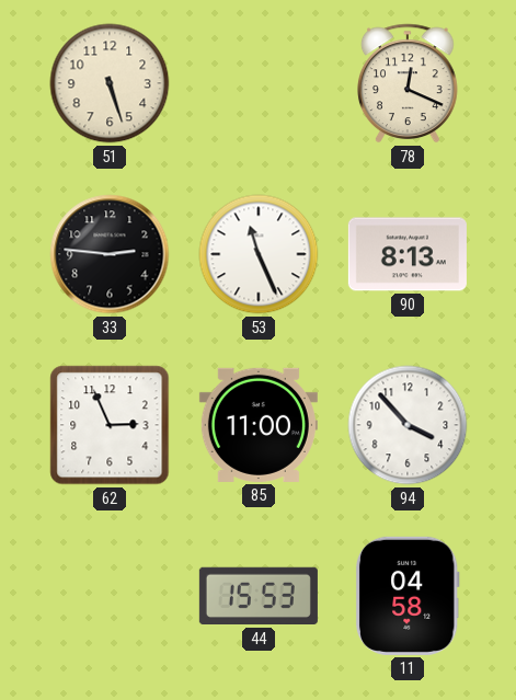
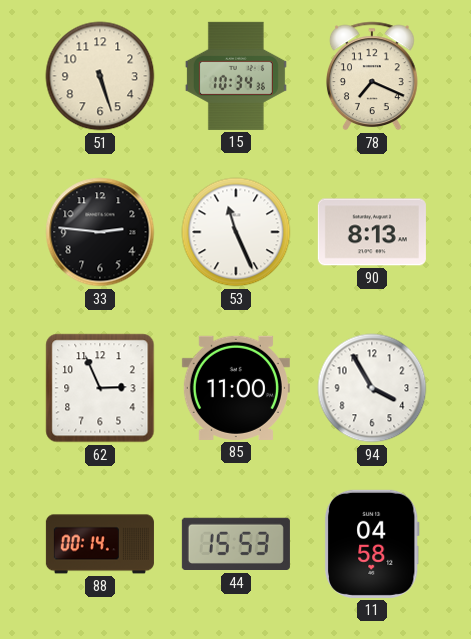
15: none -> 10:34
78: 12:19 -> 7:19
94: 3:53 -> 3:55
88: none -> 00:14
